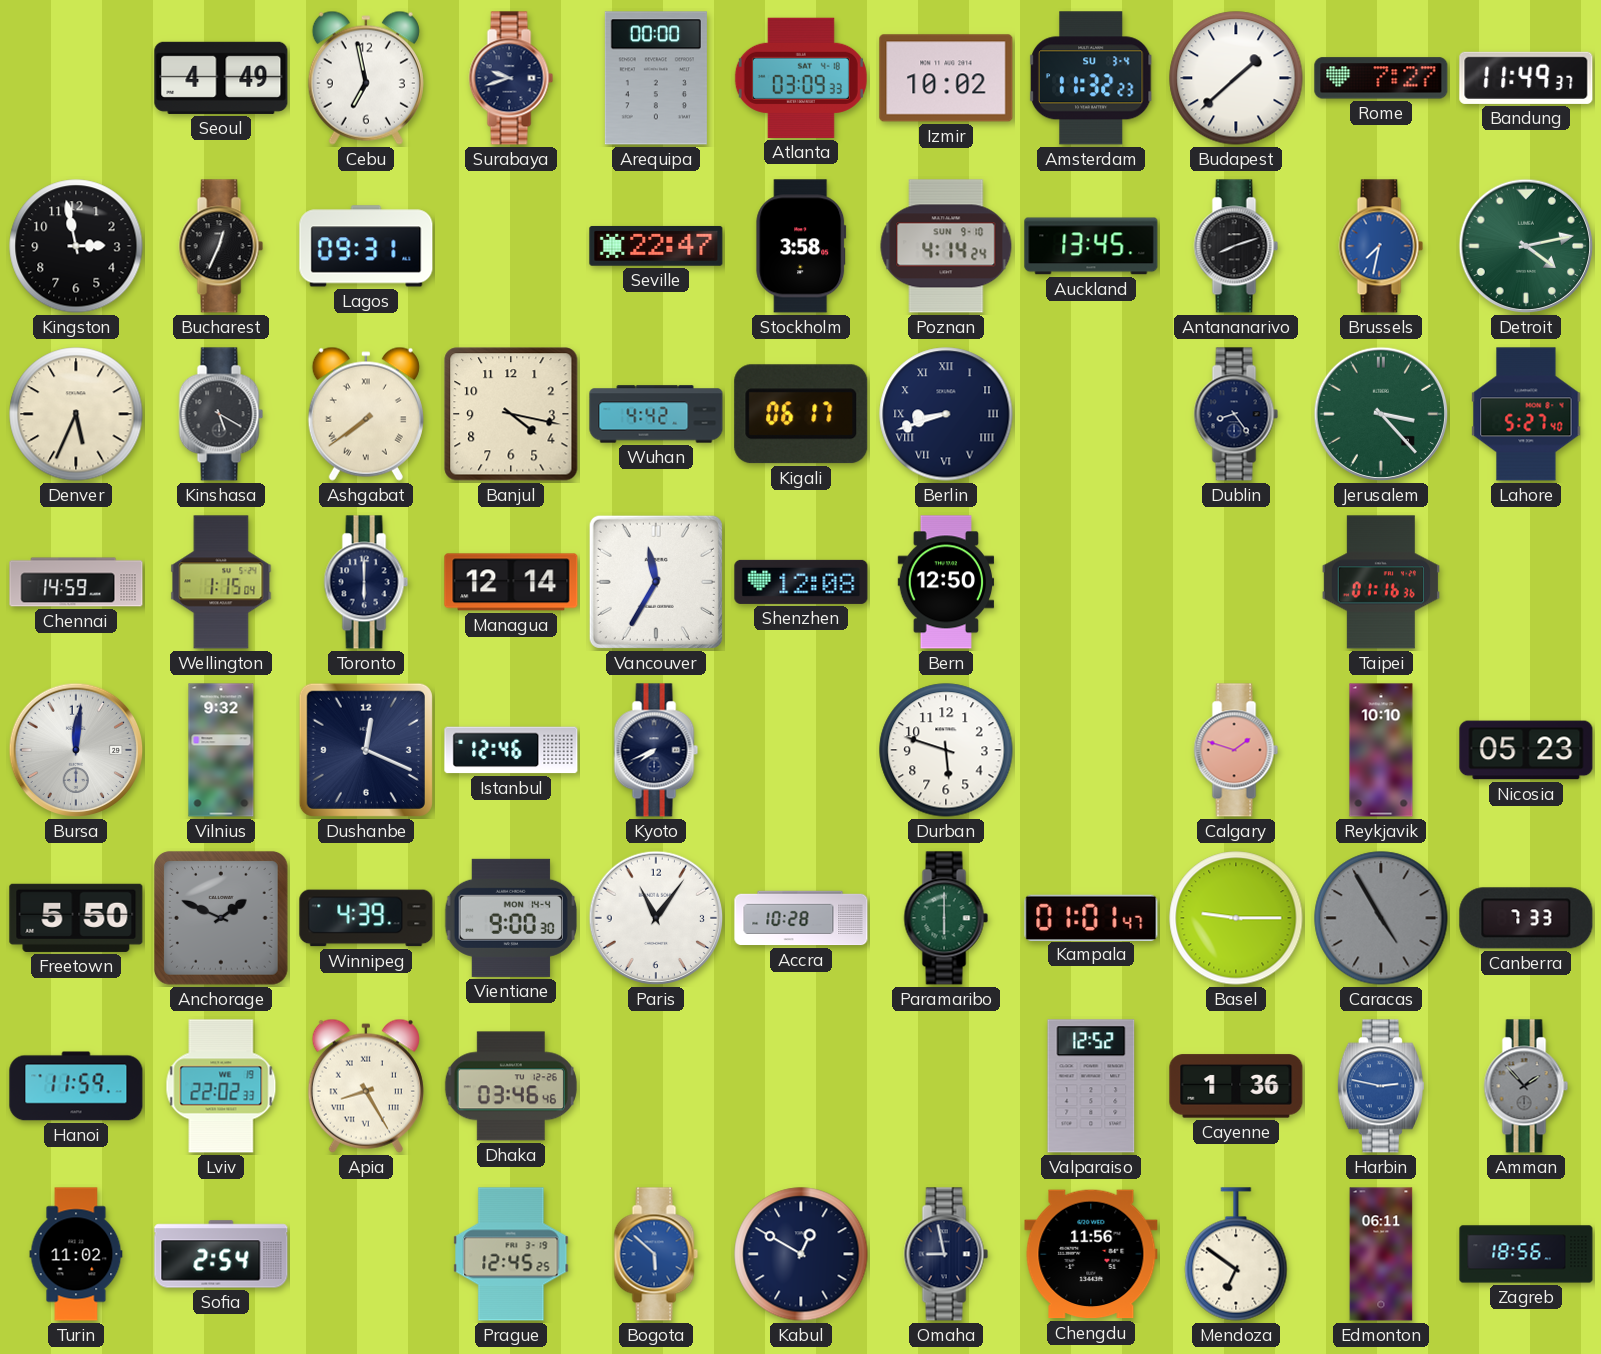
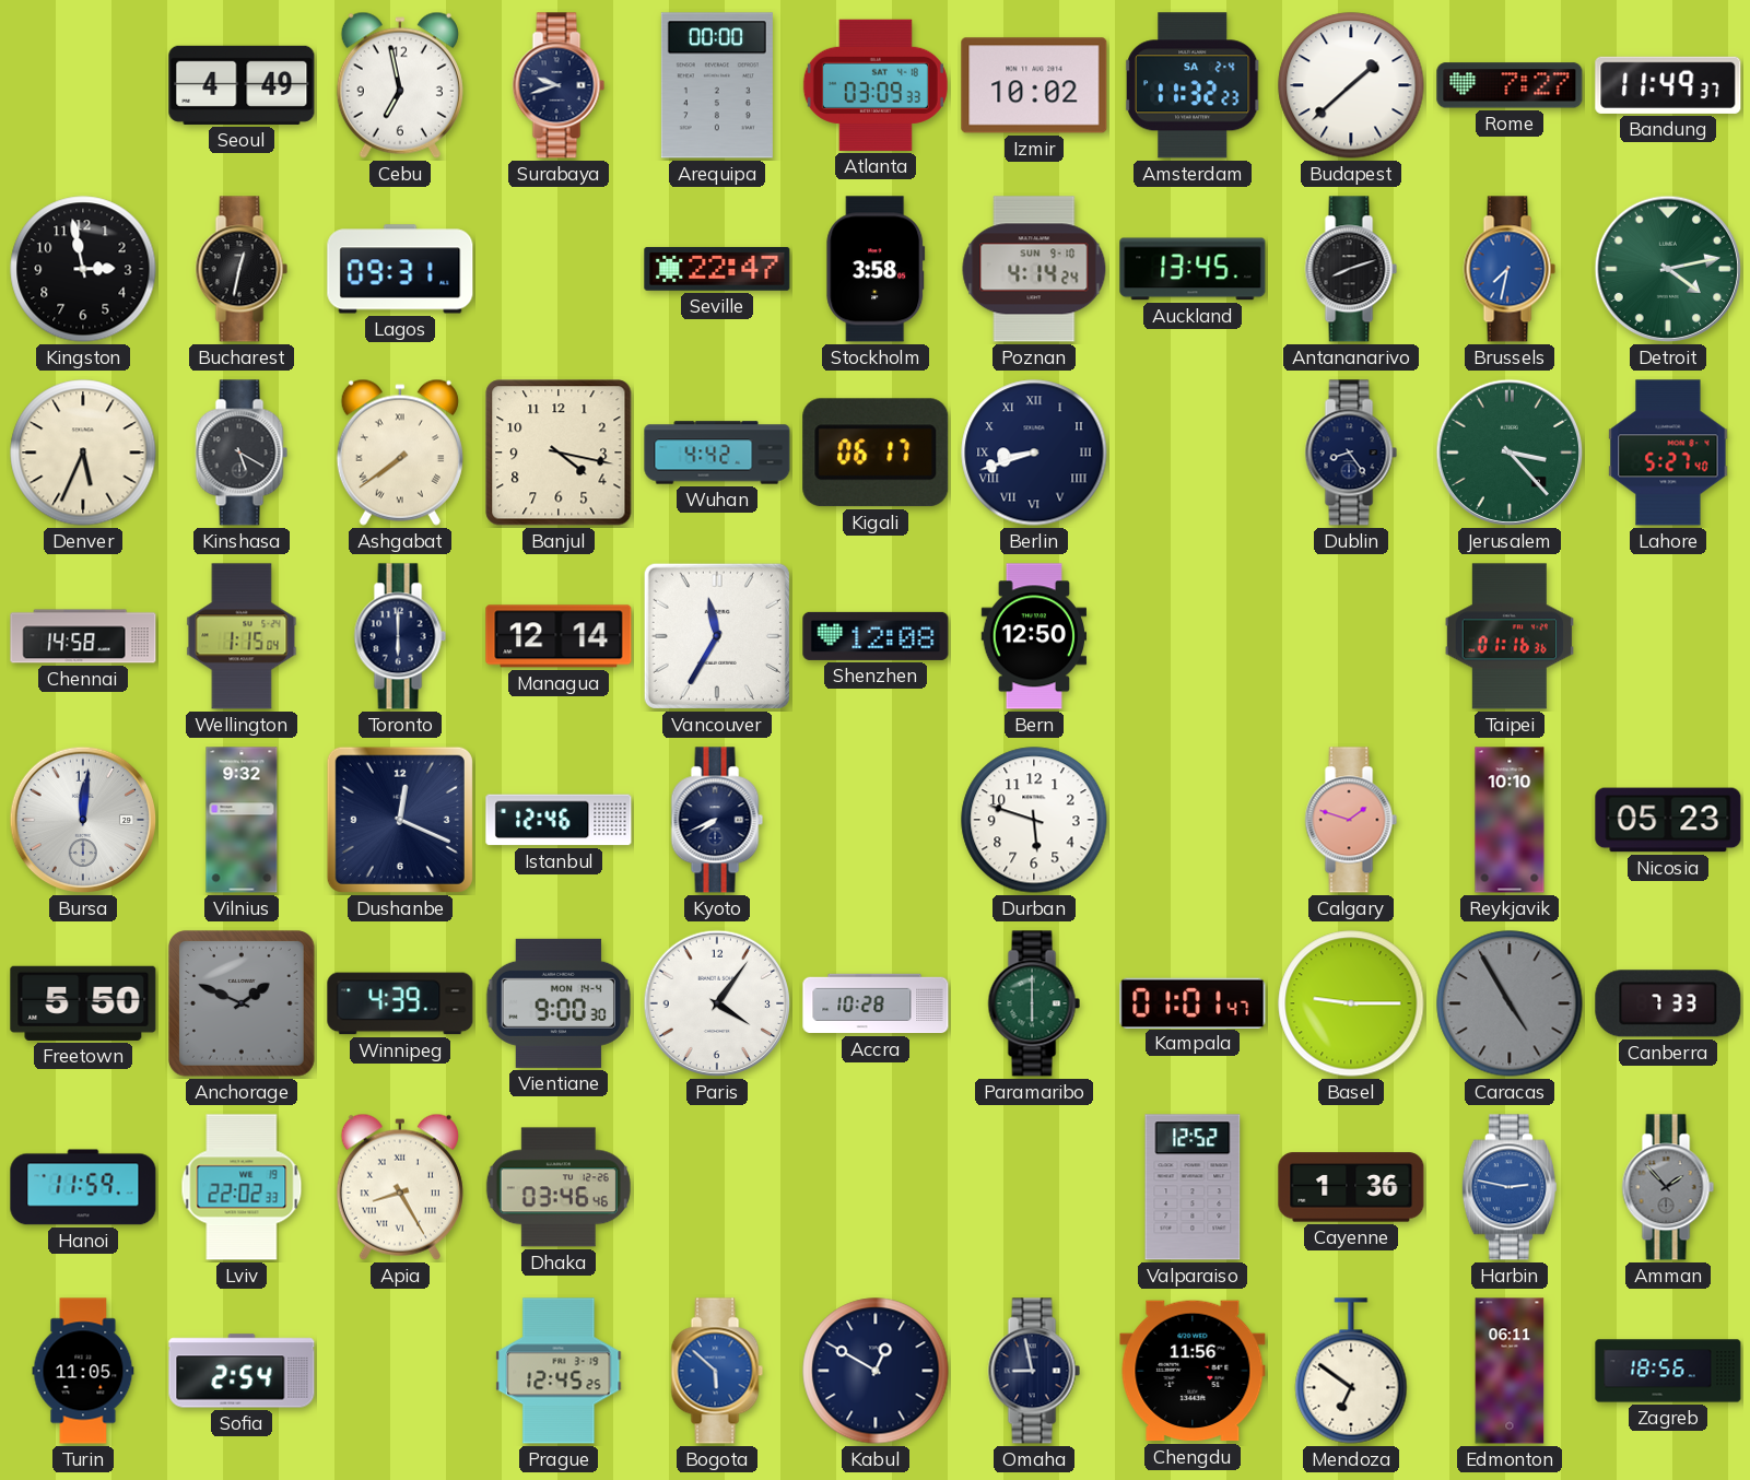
Amsterdam date: SU 3-4 -> SA 2-4
Bucharest: 12:34 -> 12:32
Chennai: 14:59 -> 14:58
Paris: 11:06 -> 4:06
Turin: 11:02 -> 11:05
